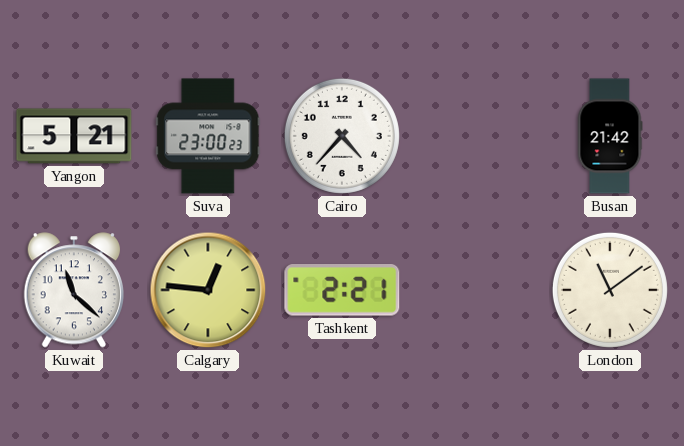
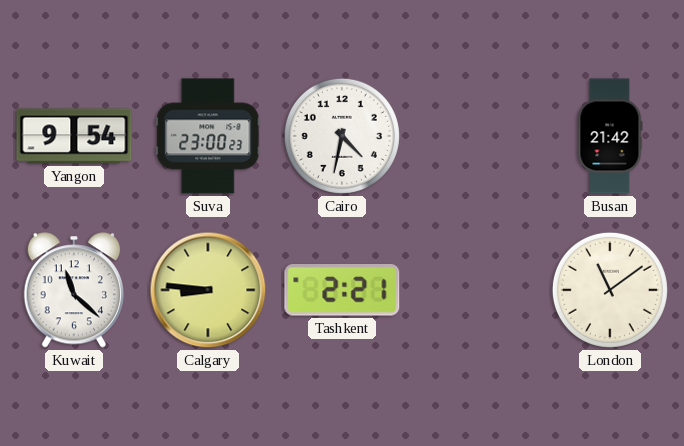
Yangon: 5:21 -> 9:54
Cairo: 4:37 -> 4:32
Calgary: 12:46 -> 8:46
